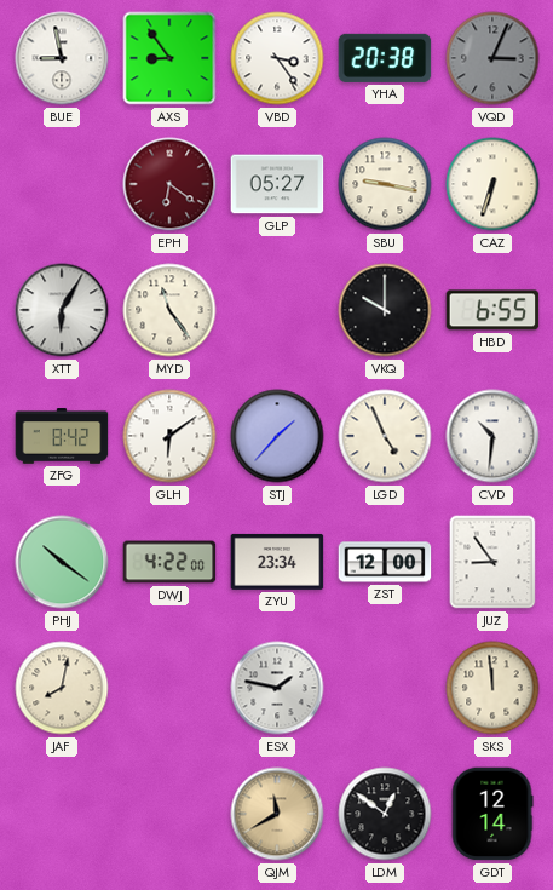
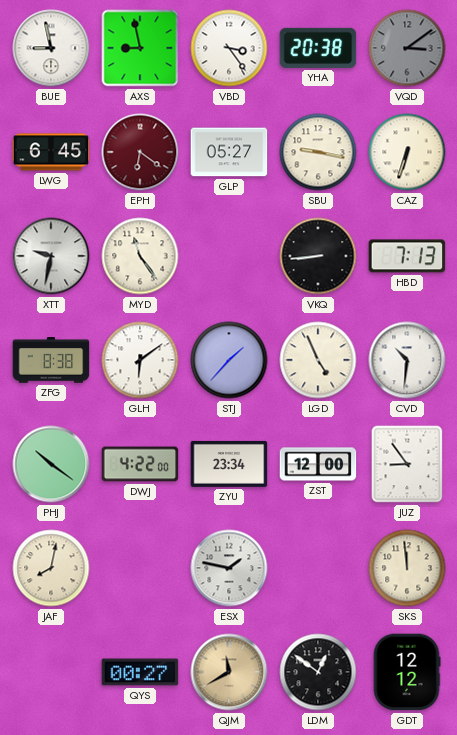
AXS: 8:54 -> 8:58
VQD: 3:04 -> 3:09
LWG: none -> 6:45
XTT: 6:05 -> 9:32
VKQ: 10:00 -> 8:44
HBD: 6:55 -> 7:13
ZFG: 8:42 -> 8:38
QYS: none -> 00:27
GDT: 12:14 -> 12:12
